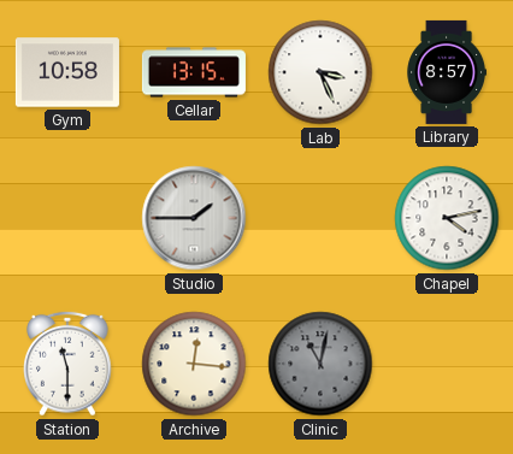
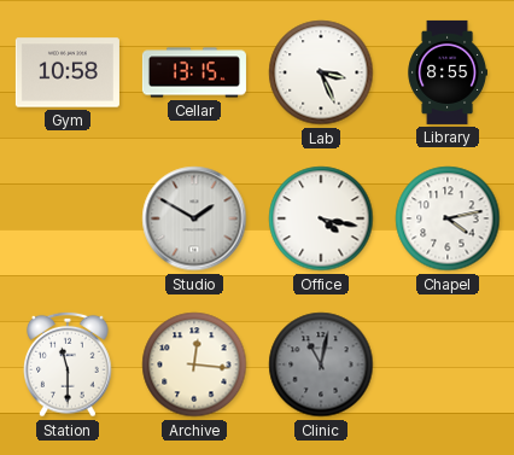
Library: 8:57 -> 8:55
Studio: 1:45 -> 1:50
Office: none -> 4:17
